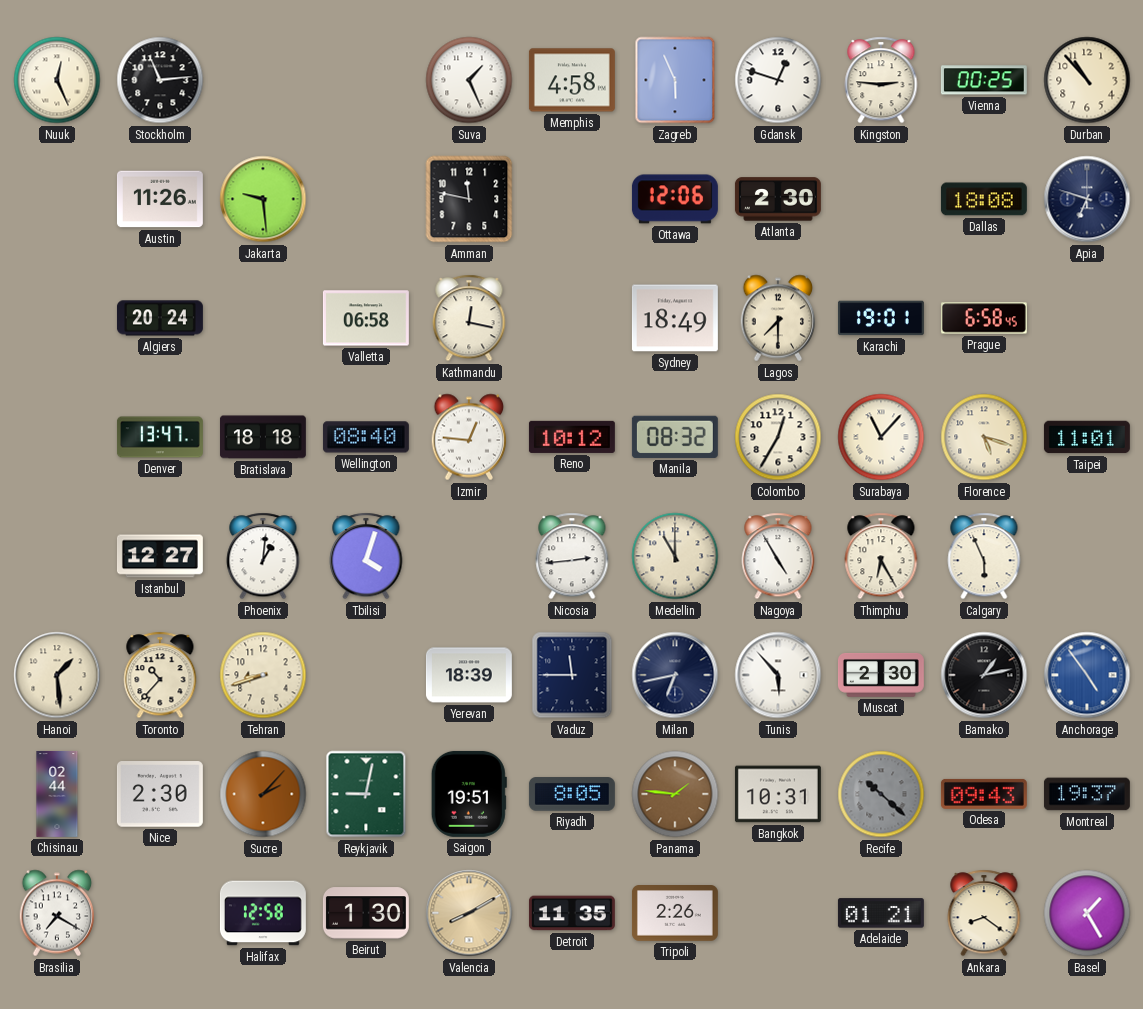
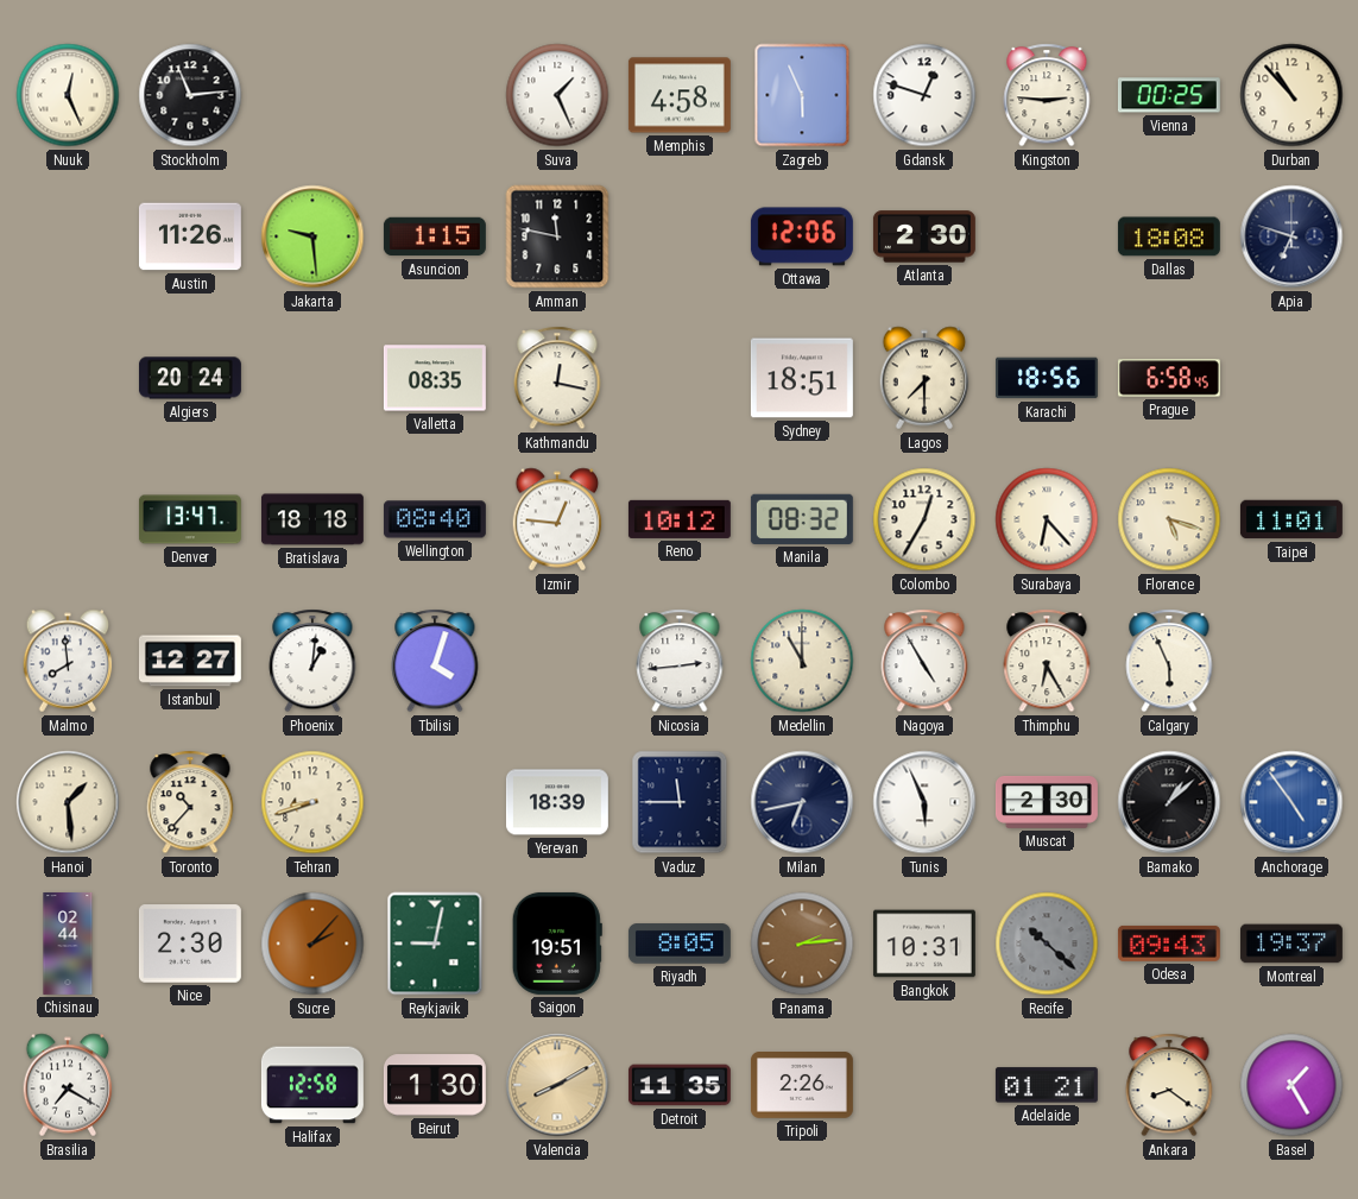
Asuncion: none -> 1:15
Valletta: 06:58 -> 08:35
Sydney: 18:49 -> 18:51
Karachi: 19:01 -> 18:56
Surabaya: 11:07 -> 6:23
Malmo: none -> 7:59
Tunis: 5:53 -> 5:56
Bamako: 1:13 -> 1:08
Panama: 1:46 -> 2:14
